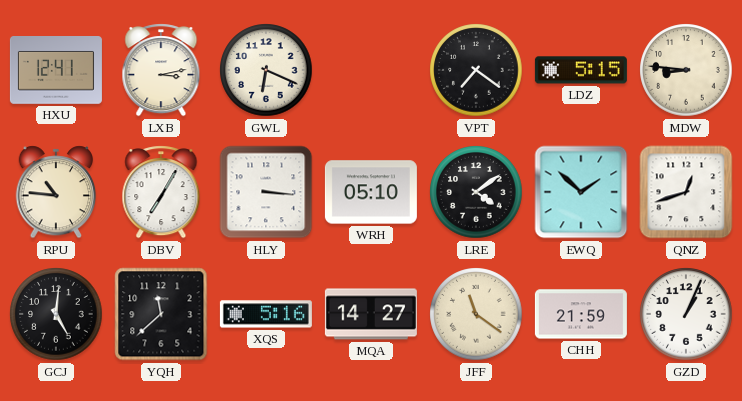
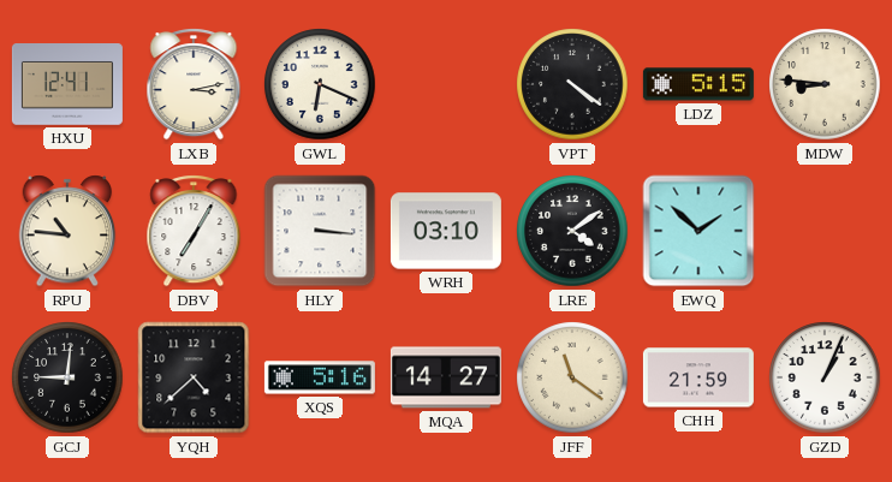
VPT: 7:21 -> 4:21
WRH: 05:10 -> 03:10
QNZ: 12:42 -> none
GCJ: 5:01 -> 9:01
YQH: 11:38 -> 4:38
